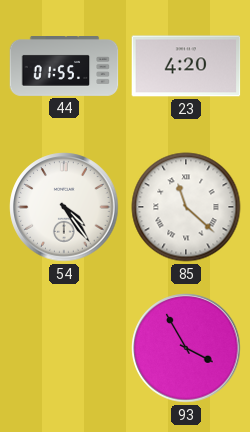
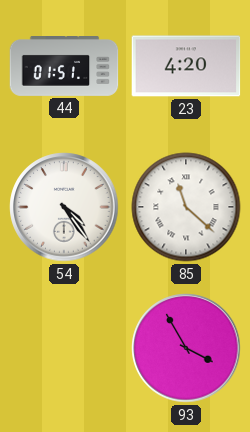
44: 01:55 -> 01:51
